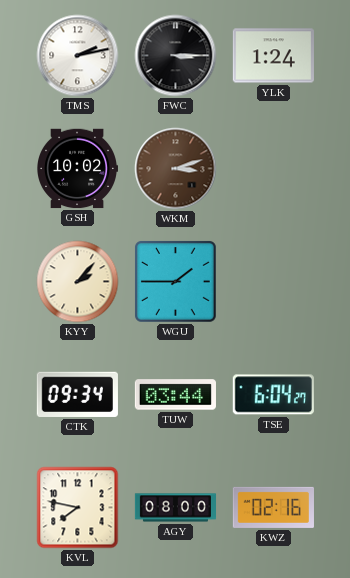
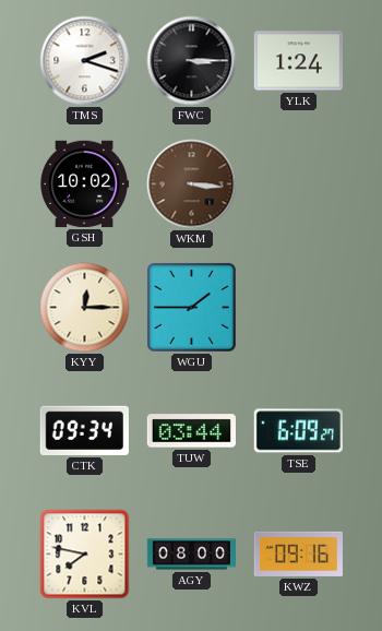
TMS: 2:13 -> 2:18
WKM: 3:12 -> 3:16
KYY: 2:07 -> 12:15
TSE: 6:04 -> 6:09
KWZ: 02:16 -> 09:16
